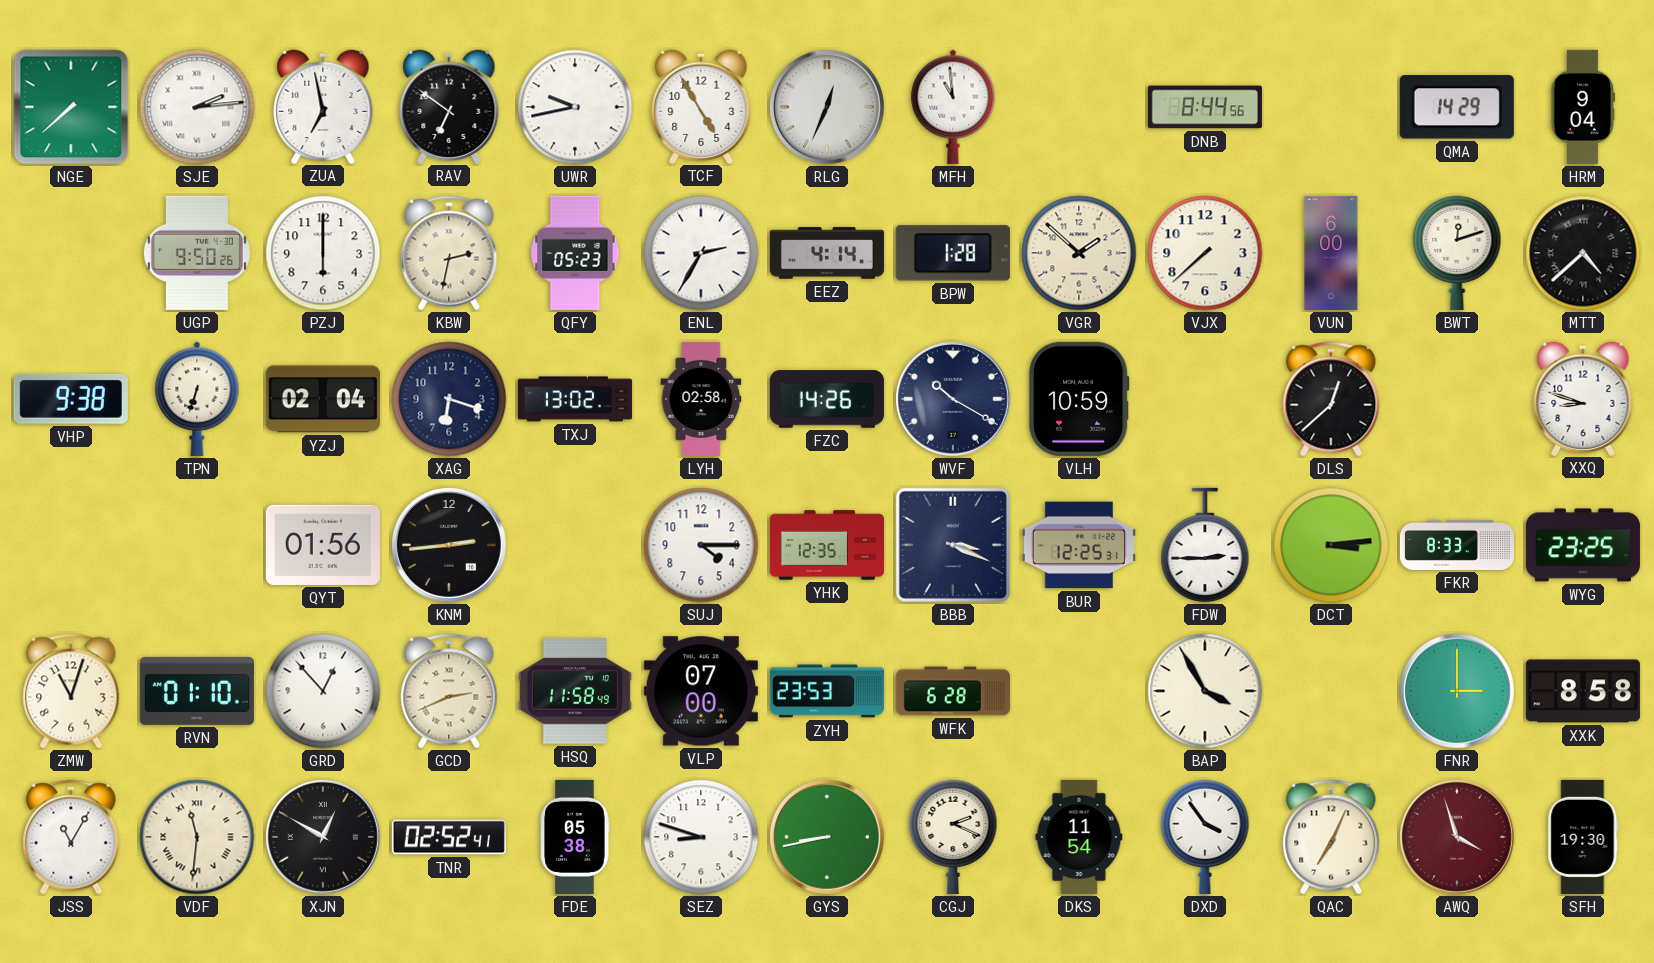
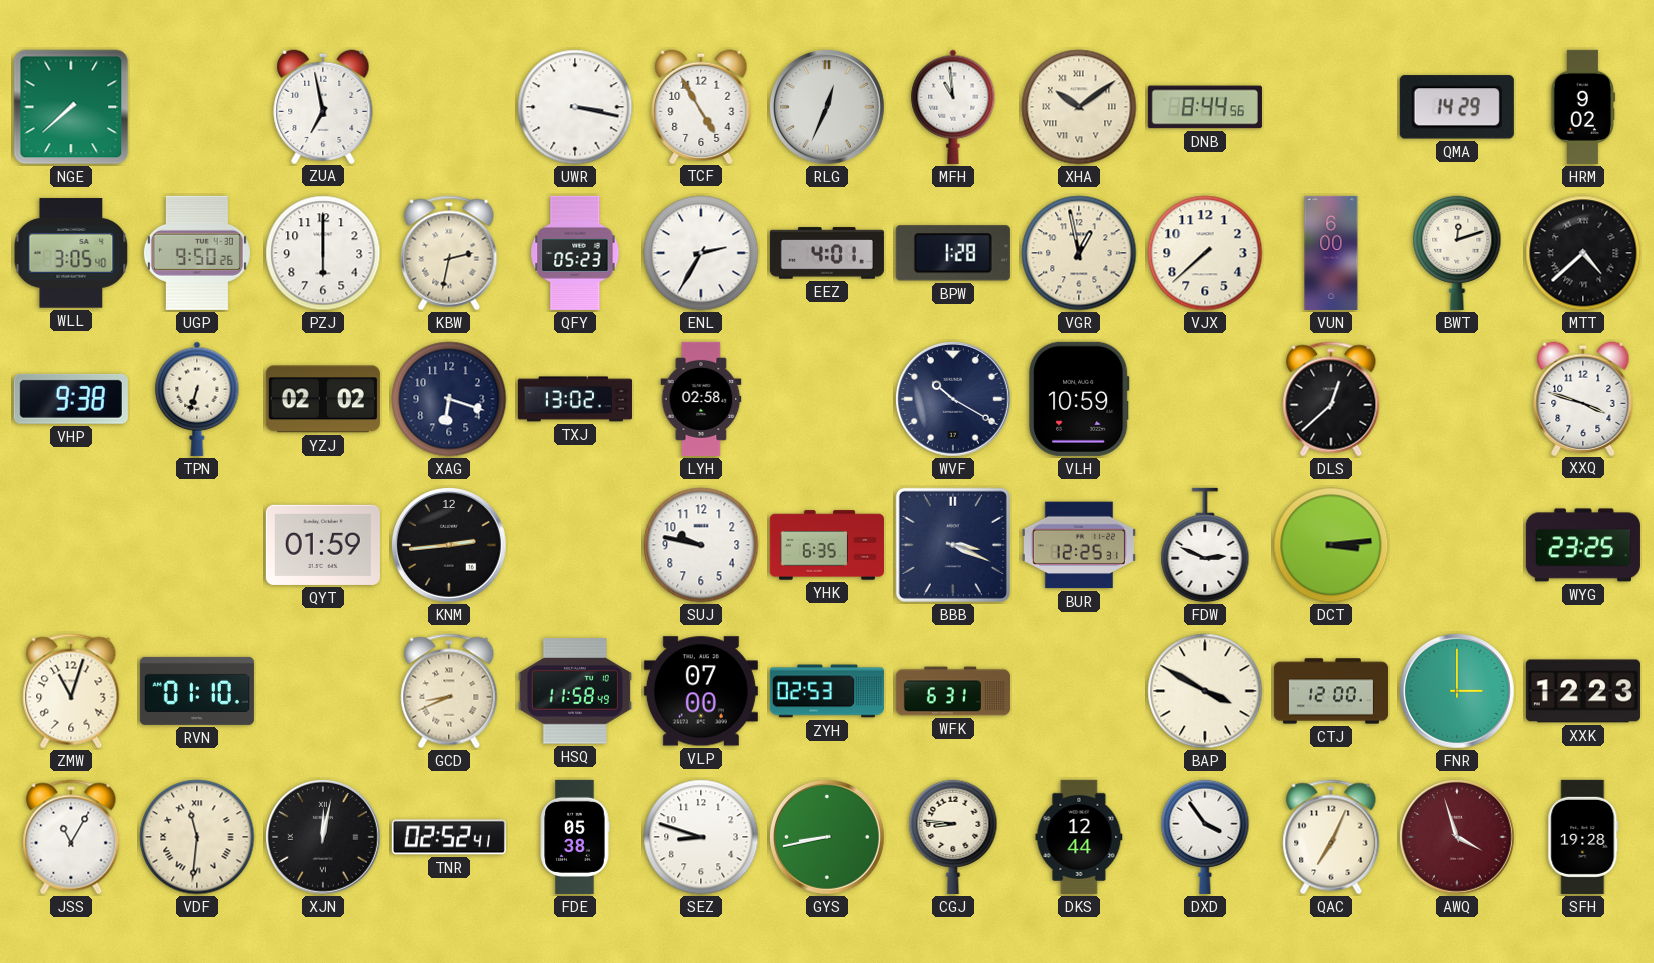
SJE: 2:14 -> none
RAV: 6:51 -> none
UWR: 9:43 -> 3:17
XHA: none -> 10:09
HRM: 9:04 -> 9:02
WLL: none -> 3:05
EEZ: 4:14 -> 4:01
VGR: 1:52 -> 12:58
YZJ: 02:04 -> 02:02
FZC: 14:26 -> none
XXQ: 8:48 -> 3:48
QYT: 01:56 -> 01:59
SUJ: 4:15 -> 9:47
YHK: 12:35 -> 6:35
FDW: 2:45 -> 2:49
FKR: 8:33 -> none
GRD: 12:53 -> none
GCD: 2:41 -> 8:41
ZYH: 23:53 -> 02:53
WFK: 6:28 -> 6:31
BAP: 3:55 -> 3:50
CTJ: none -> 12:00
XXK: 8:58 -> 12:23
XJN: 12:50 -> 12:02
CGJ: 2:19 -> 8:46
DKS: 11:54 -> 12:44
SFH: 19:30 -> 19:28
